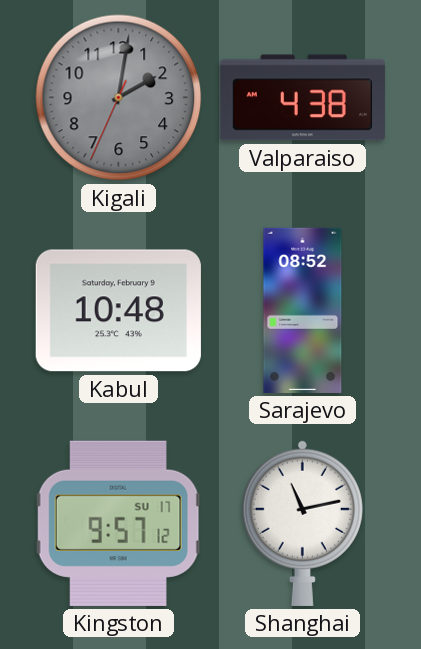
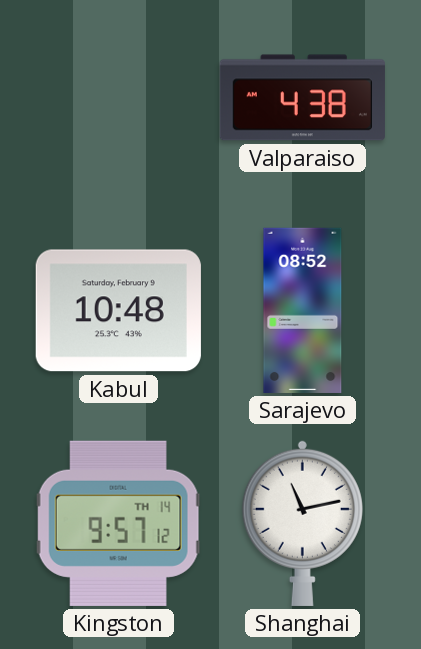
Kigali: 2:01 -> none
Kingston date: SU 17 -> TH 14
